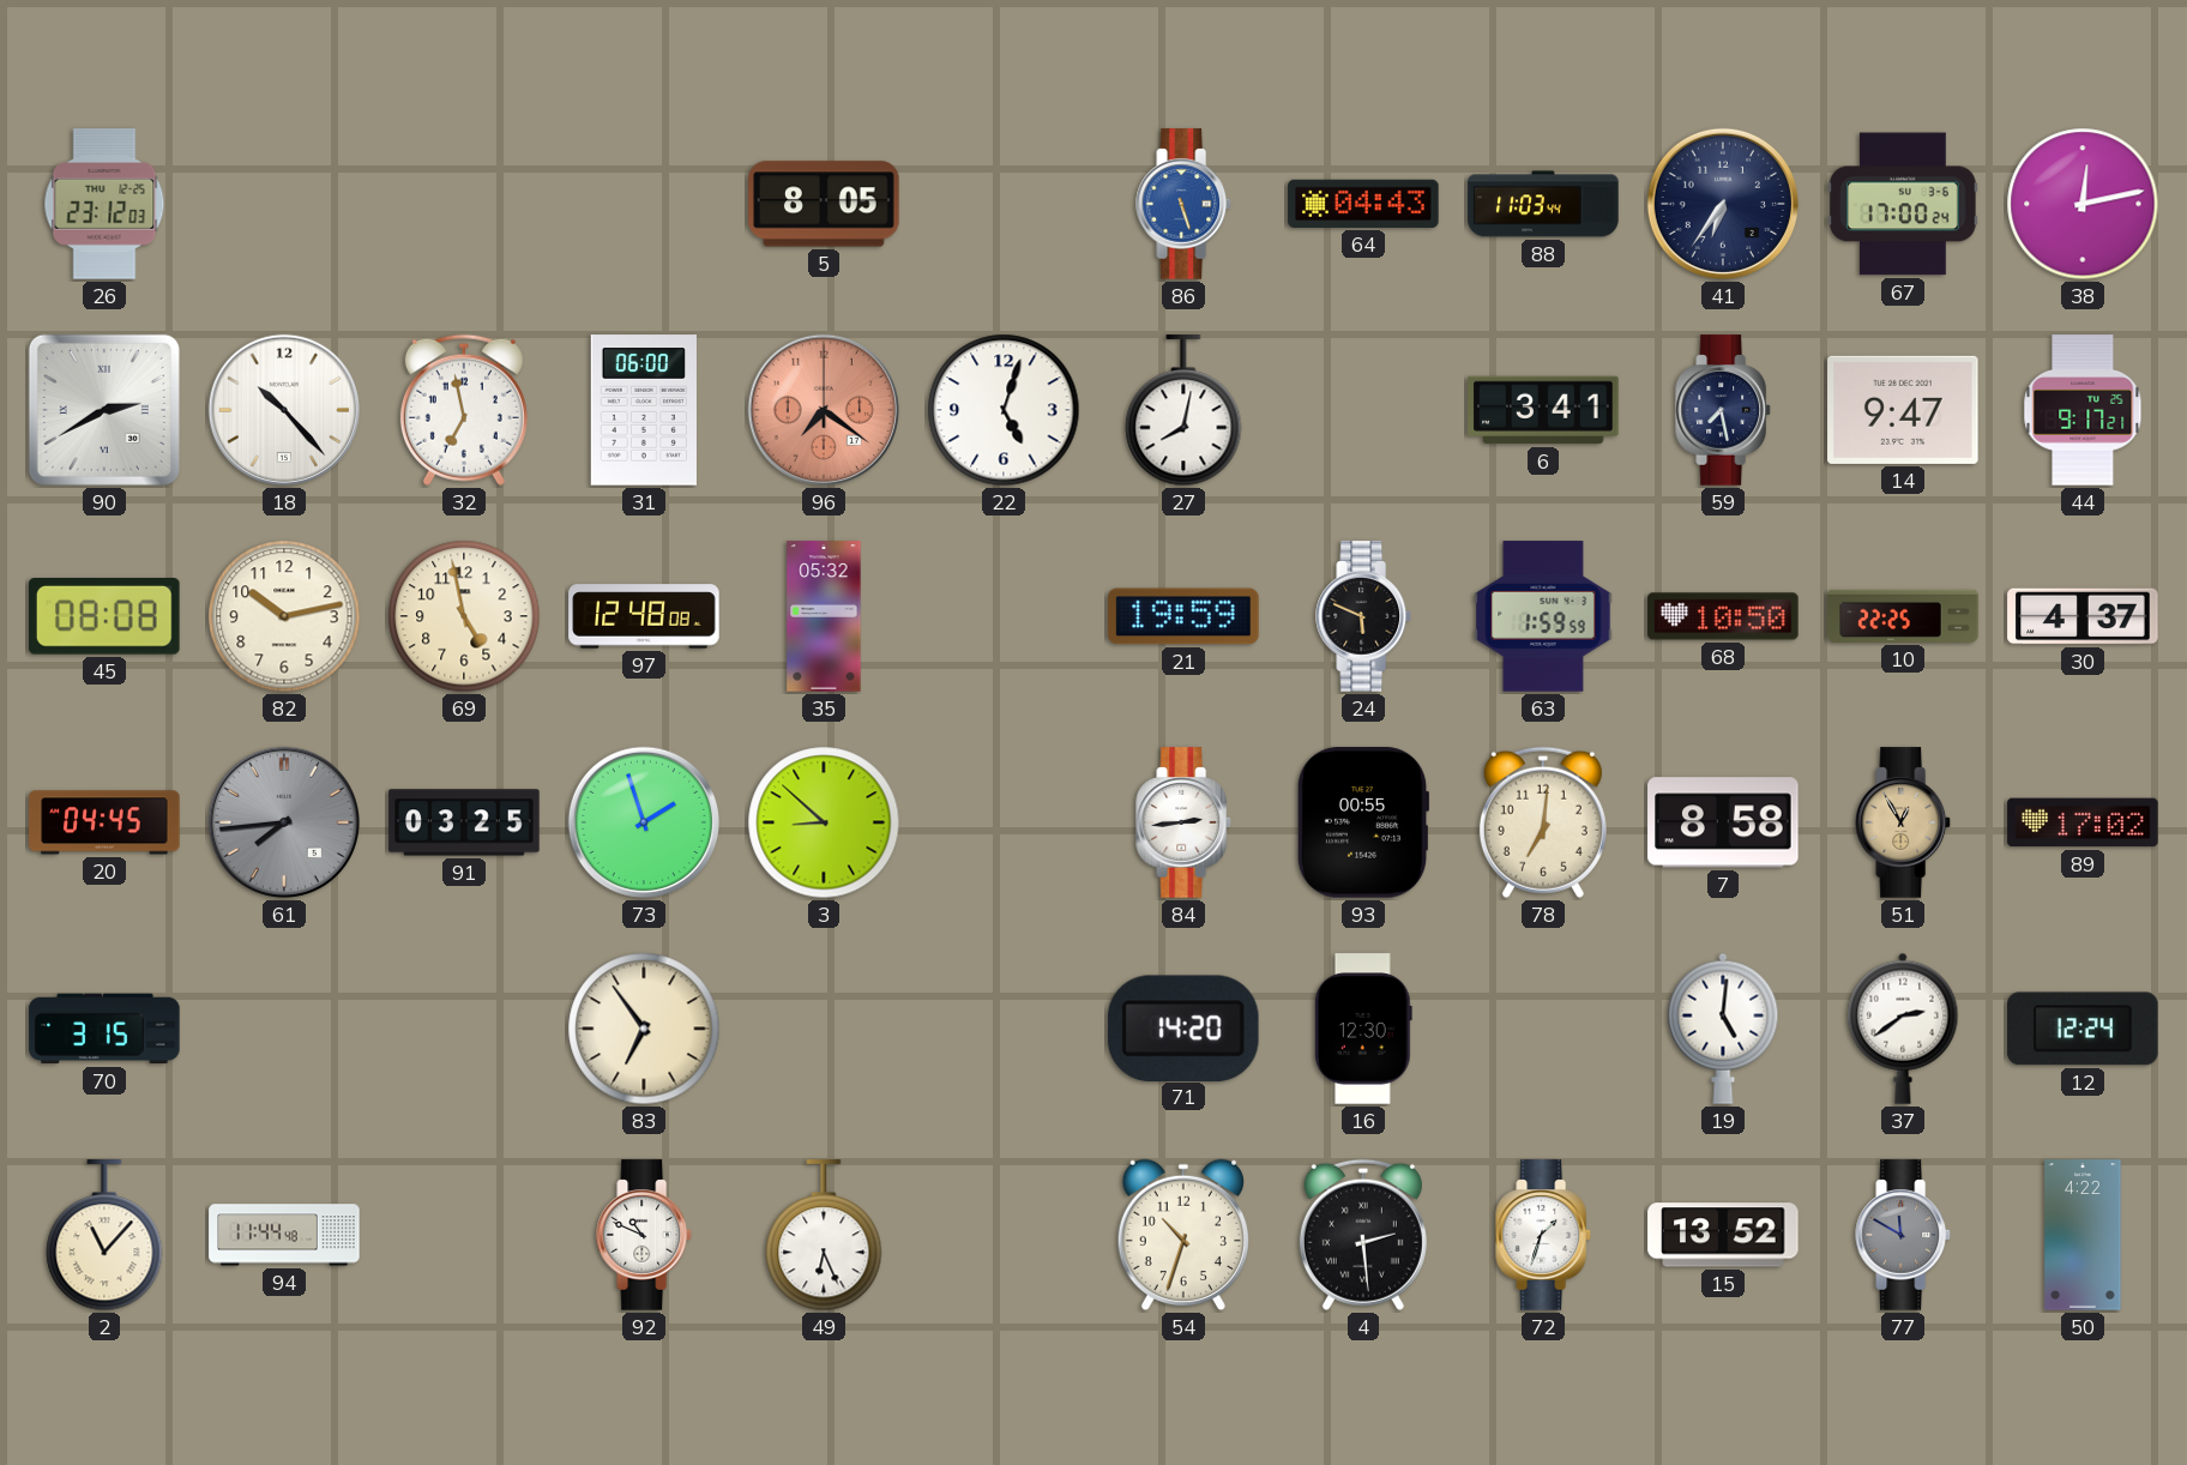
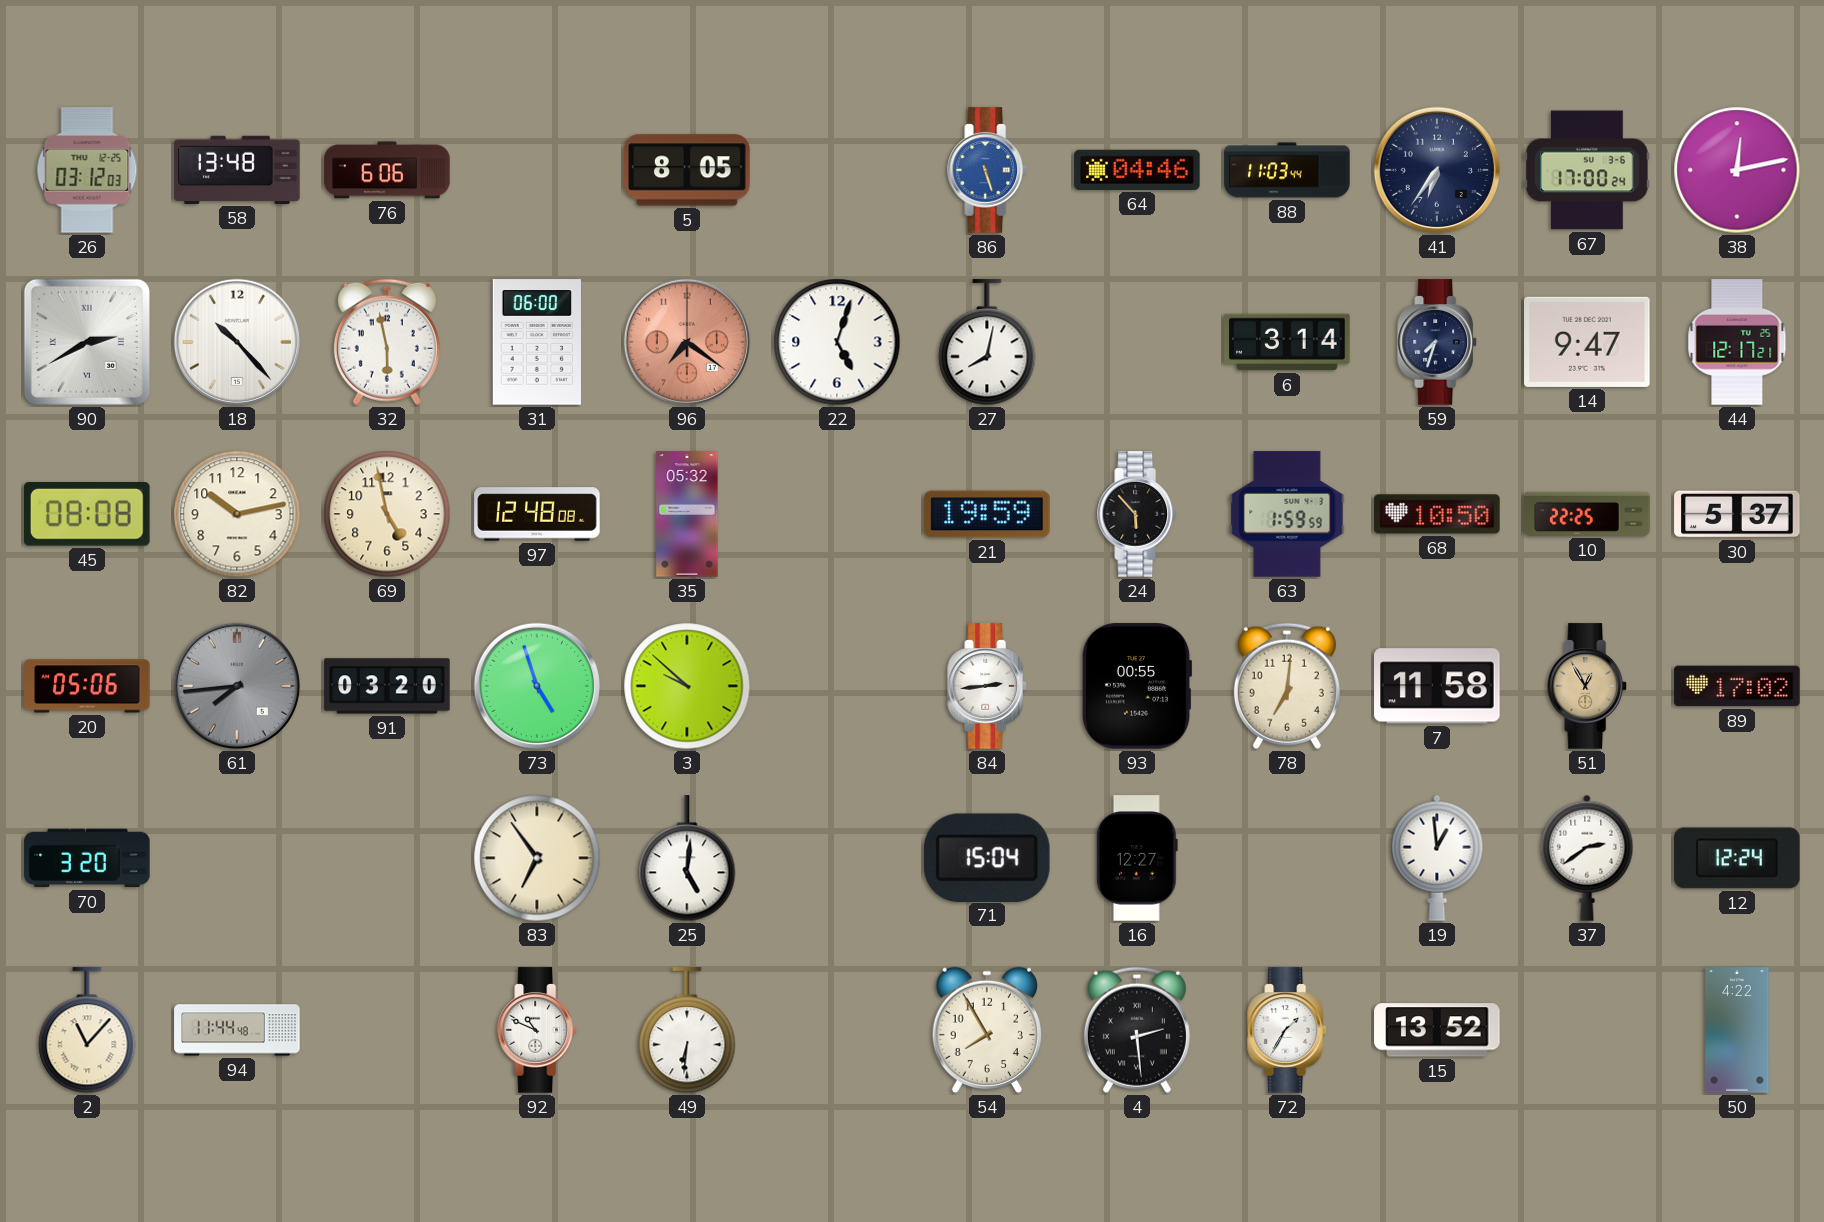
26: 23:12 -> 03:12
58: none -> 13:48
76: none -> 6:06
64: 04:43 -> 04:46
32: 6:58 -> 5:58
6: 3:41 -> 3:14
59: 7:28 -> 7:33
44: 9:17 -> 12:17
24: 5:49 -> 5:53
30: 4:37 -> 5:37
20: 04:45 -> 05:06
91: 03:25 -> 03:20
73: 1:57 -> 4:57
3: 8:52 -> 9:52
7: 8:58 -> 11:58
70: 3:15 -> 3:20
25: none -> 5:01
71: 14:20 -> 15:04
16: 12:30 -> 12:27
19: 5:01 -> 12:59
49: 6:26 -> 6:31
54: 10:33 -> 7:55
72: 1:33 -> 1:35
77: 11:50 -> none
